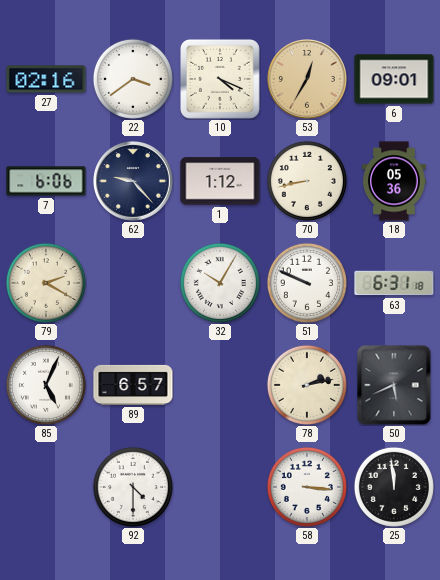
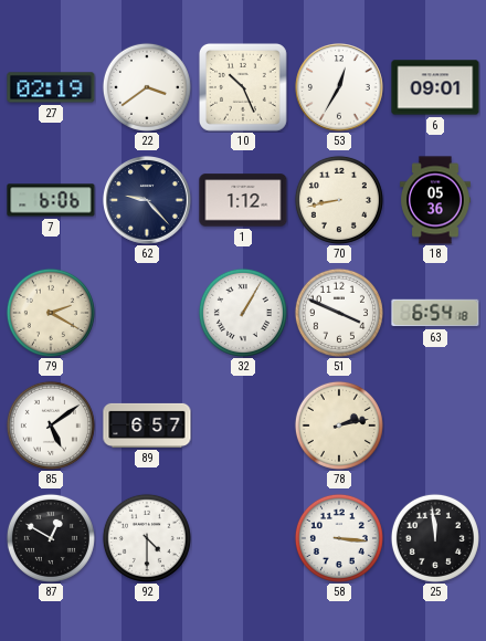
27: 02:16 -> 02:19
10: 4:19 -> 10:26
53 dial: champagne -> white
32: 10:05 -> 1:05
51: 9:49 -> 3:49
63: 6:31 -> 6:54
85: 5:04 -> 5:09
50: 5:41 -> none
87: none -> 12:50
